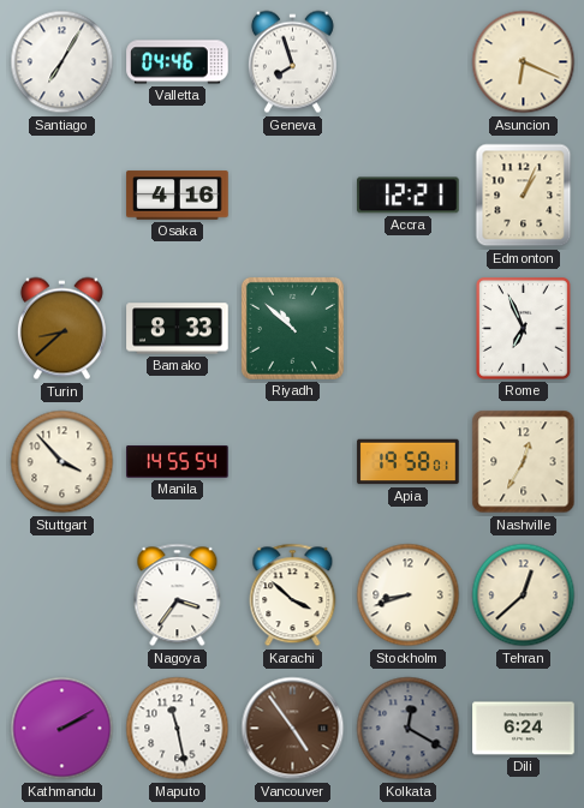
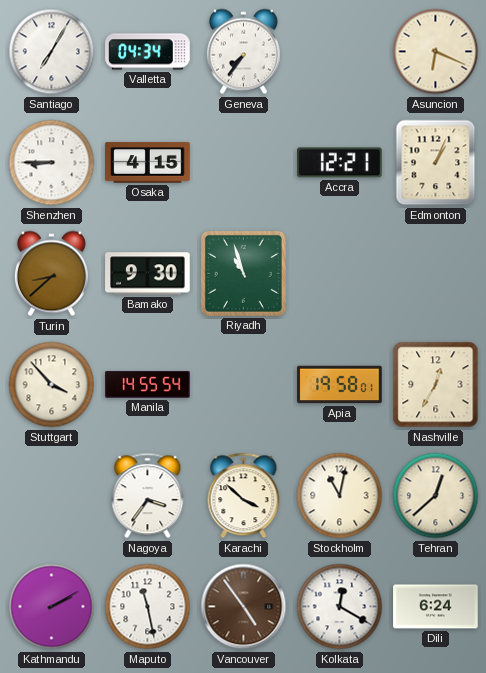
Valletta: 04:46 -> 04:34
Geneva: 7:57 -> 7:36
Shenzhen: none -> 8:45
Osaka: 4:16 -> 4:15
Bamako: 8:33 -> 9:30
Riyadh: 10:52 -> 10:57
Rome: 6:56 -> none
Stockholm: 8:42 -> 11:02
Kolkata dial: grey -> white
